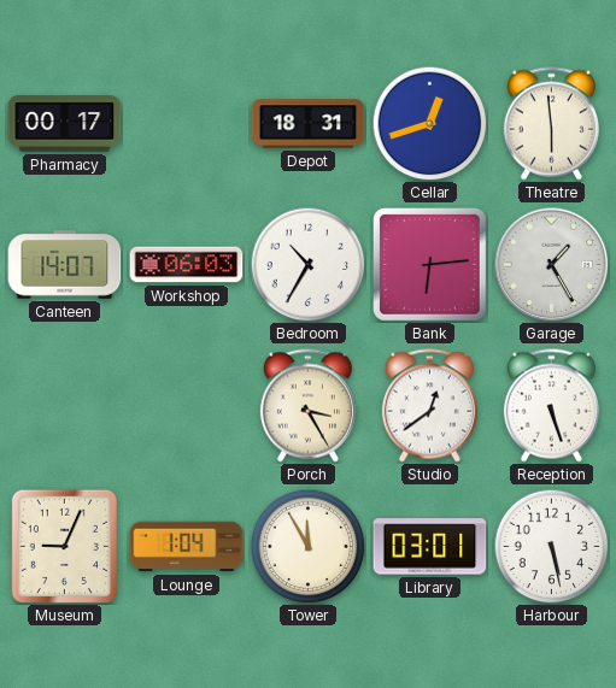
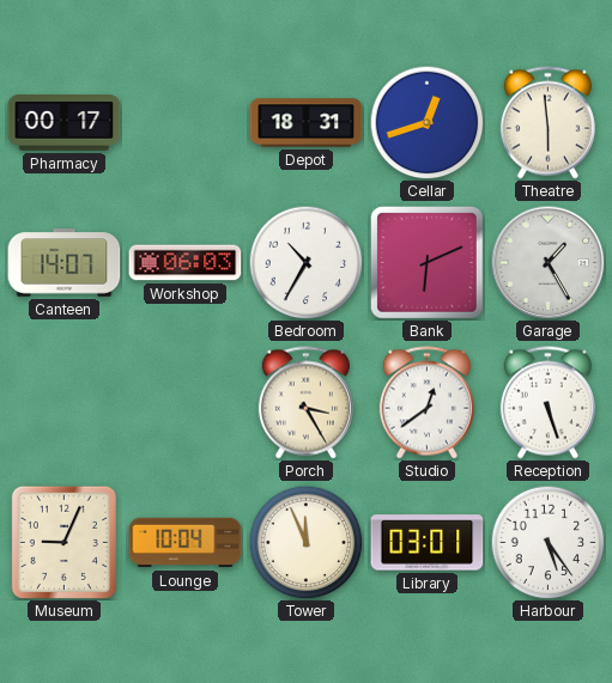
Bank: 6:14 -> 6:11
Lounge: 1:04 -> 10:04
Tower: 11:55 -> 11:56
Harbour: 5:28 -> 5:24
